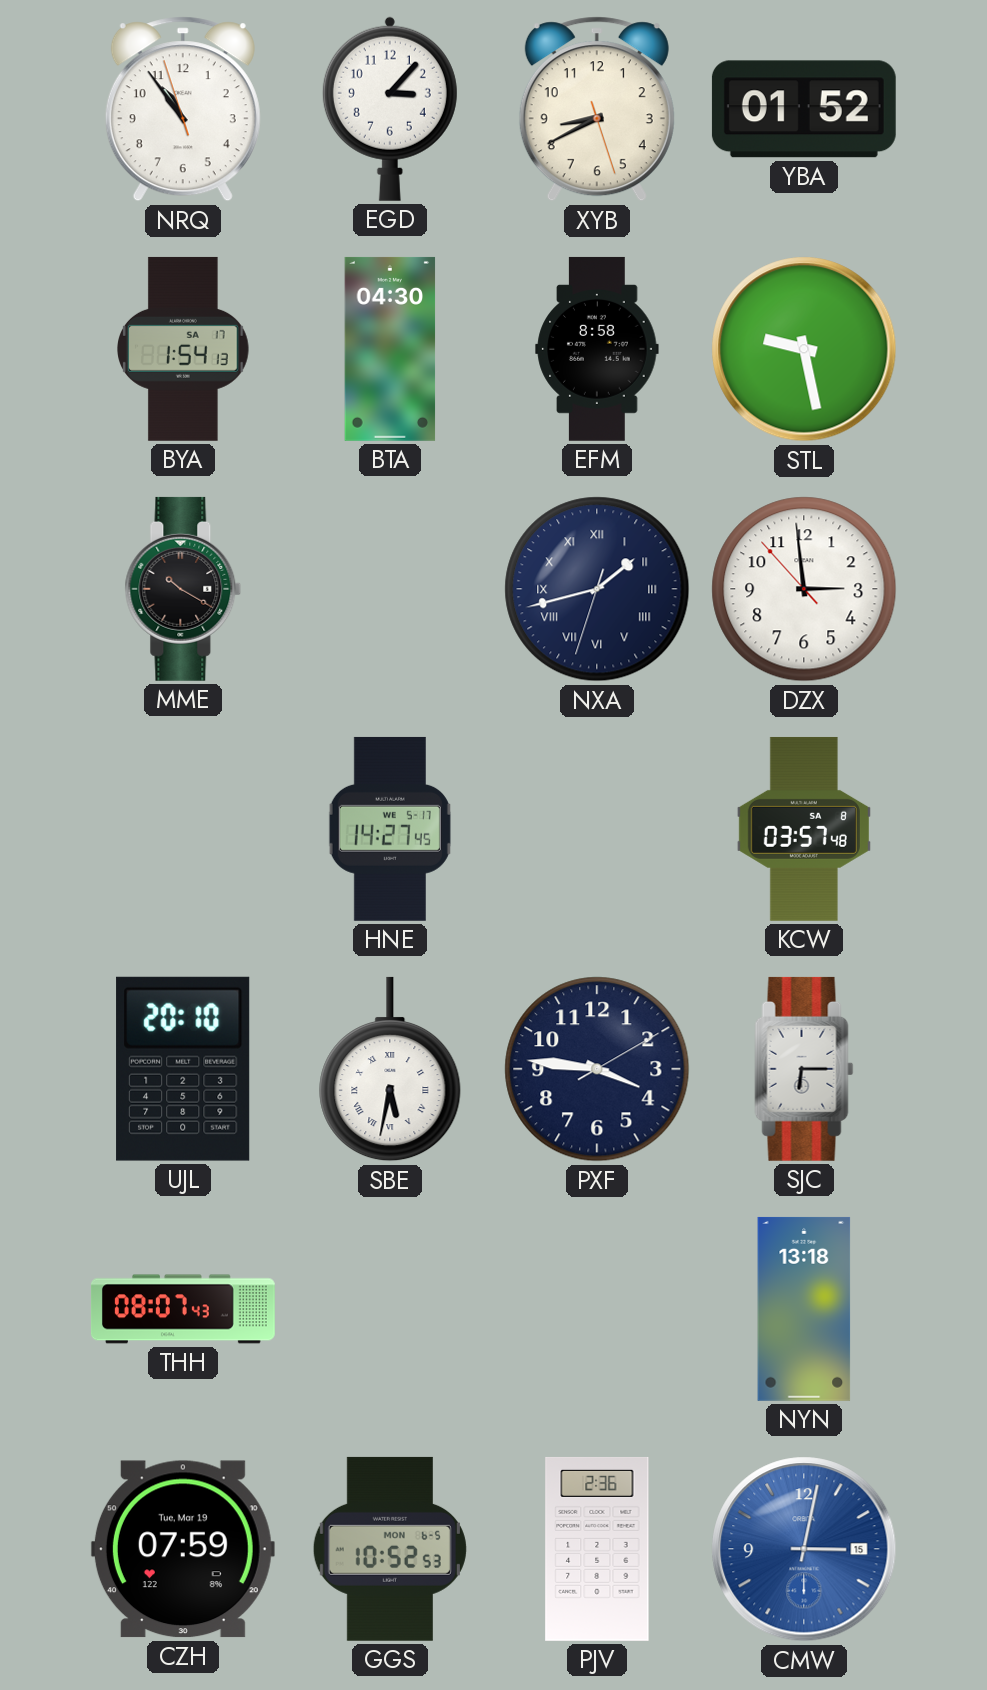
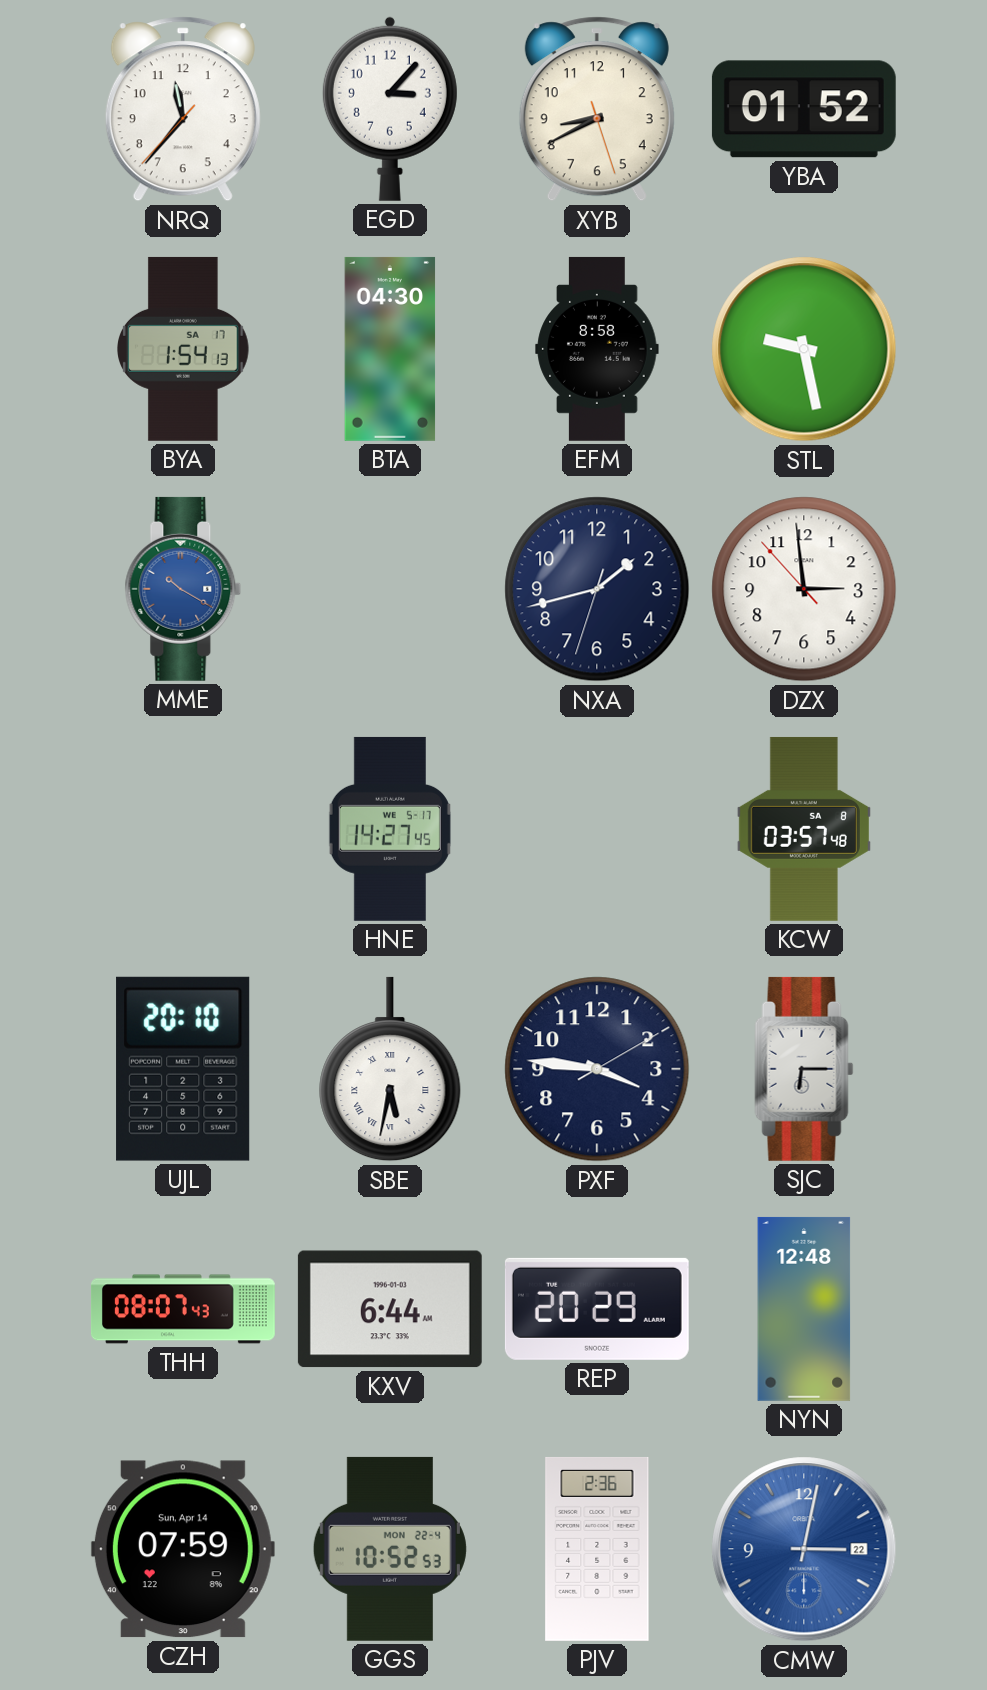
NRQ: 10:53 -> 11:36
MME dial: black -> blue
NXA numerals: Roman -> Arabic
KXV: none -> 6:44
REP: none -> 20:29
NYN: 13:18 -> 12:48
CZH date: Tue, Mar 19 -> Sun, Apr 14
GGS date: MON 6-5 -> MON 22-4
CMW date: 15 -> 22
